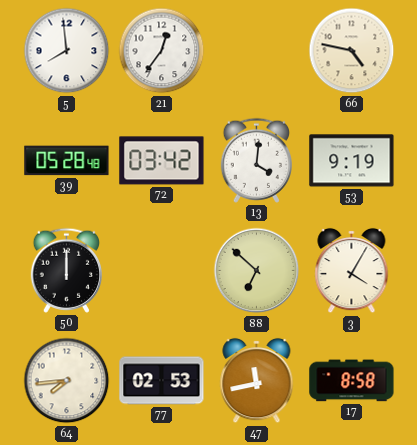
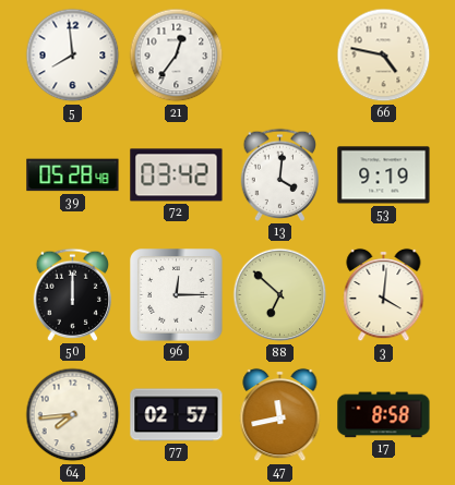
96: none -> 12:15
3: 4:05 -> 4:01
77: 02:53 -> 02:57
